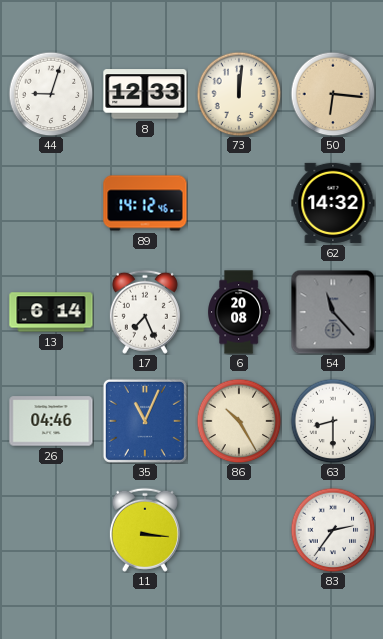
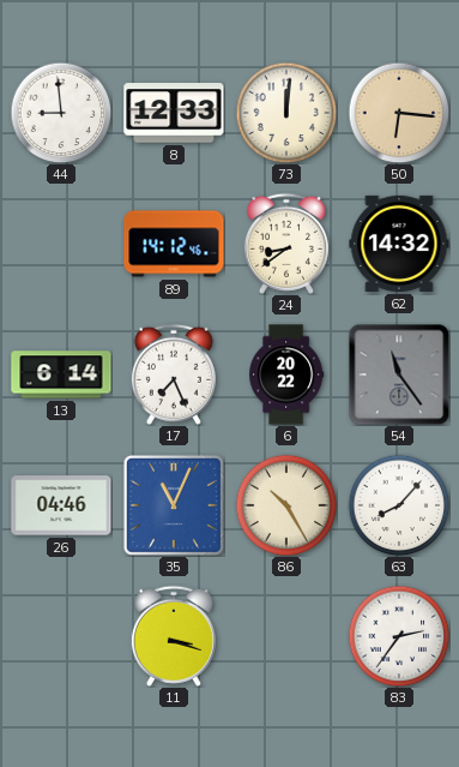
44: 9:03 -> 8:59
24: none -> 8:39
6: 20:08 -> 20:22
54: 11:23 -> 11:24
63: 8:30 -> 8:07
11: 3:16 -> 3:18
